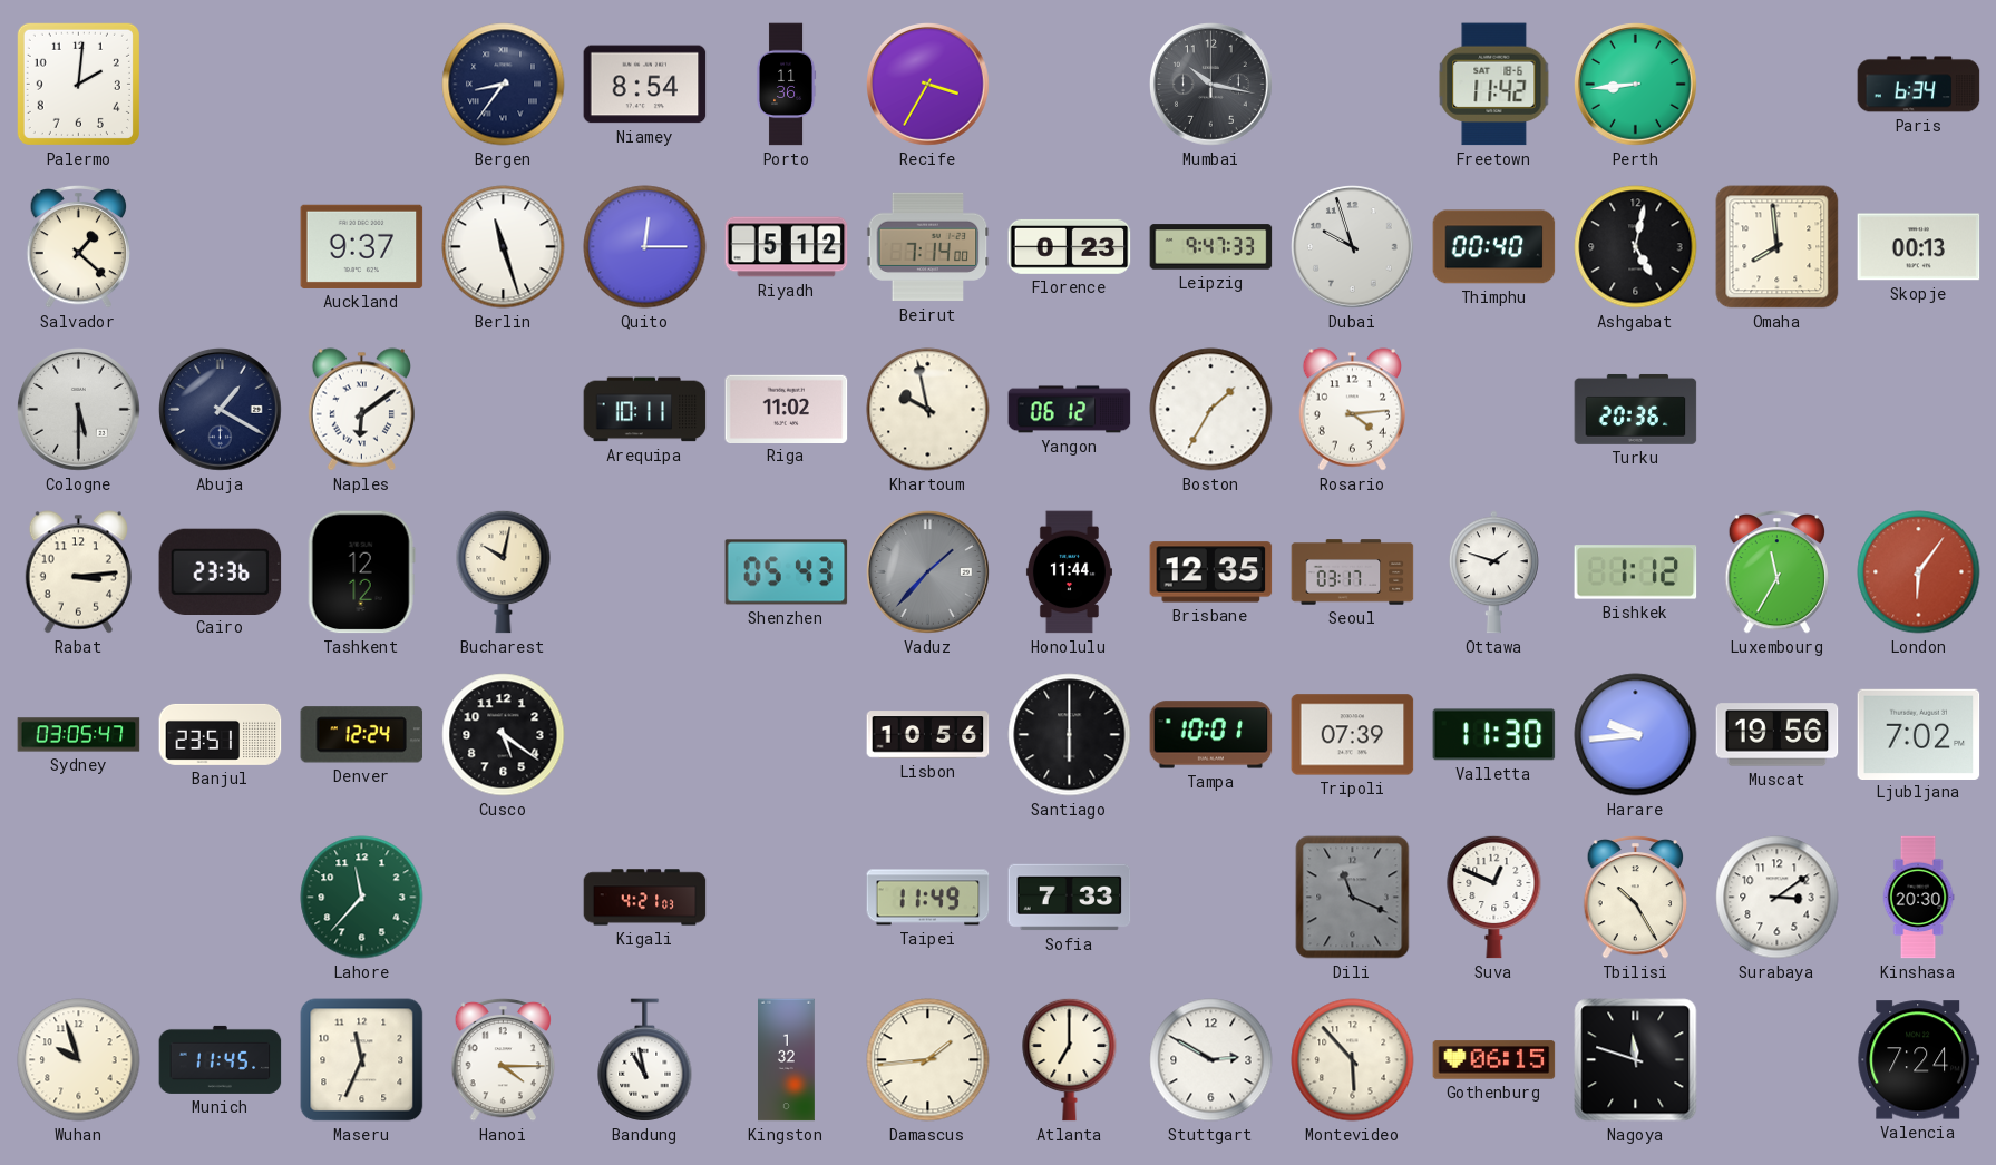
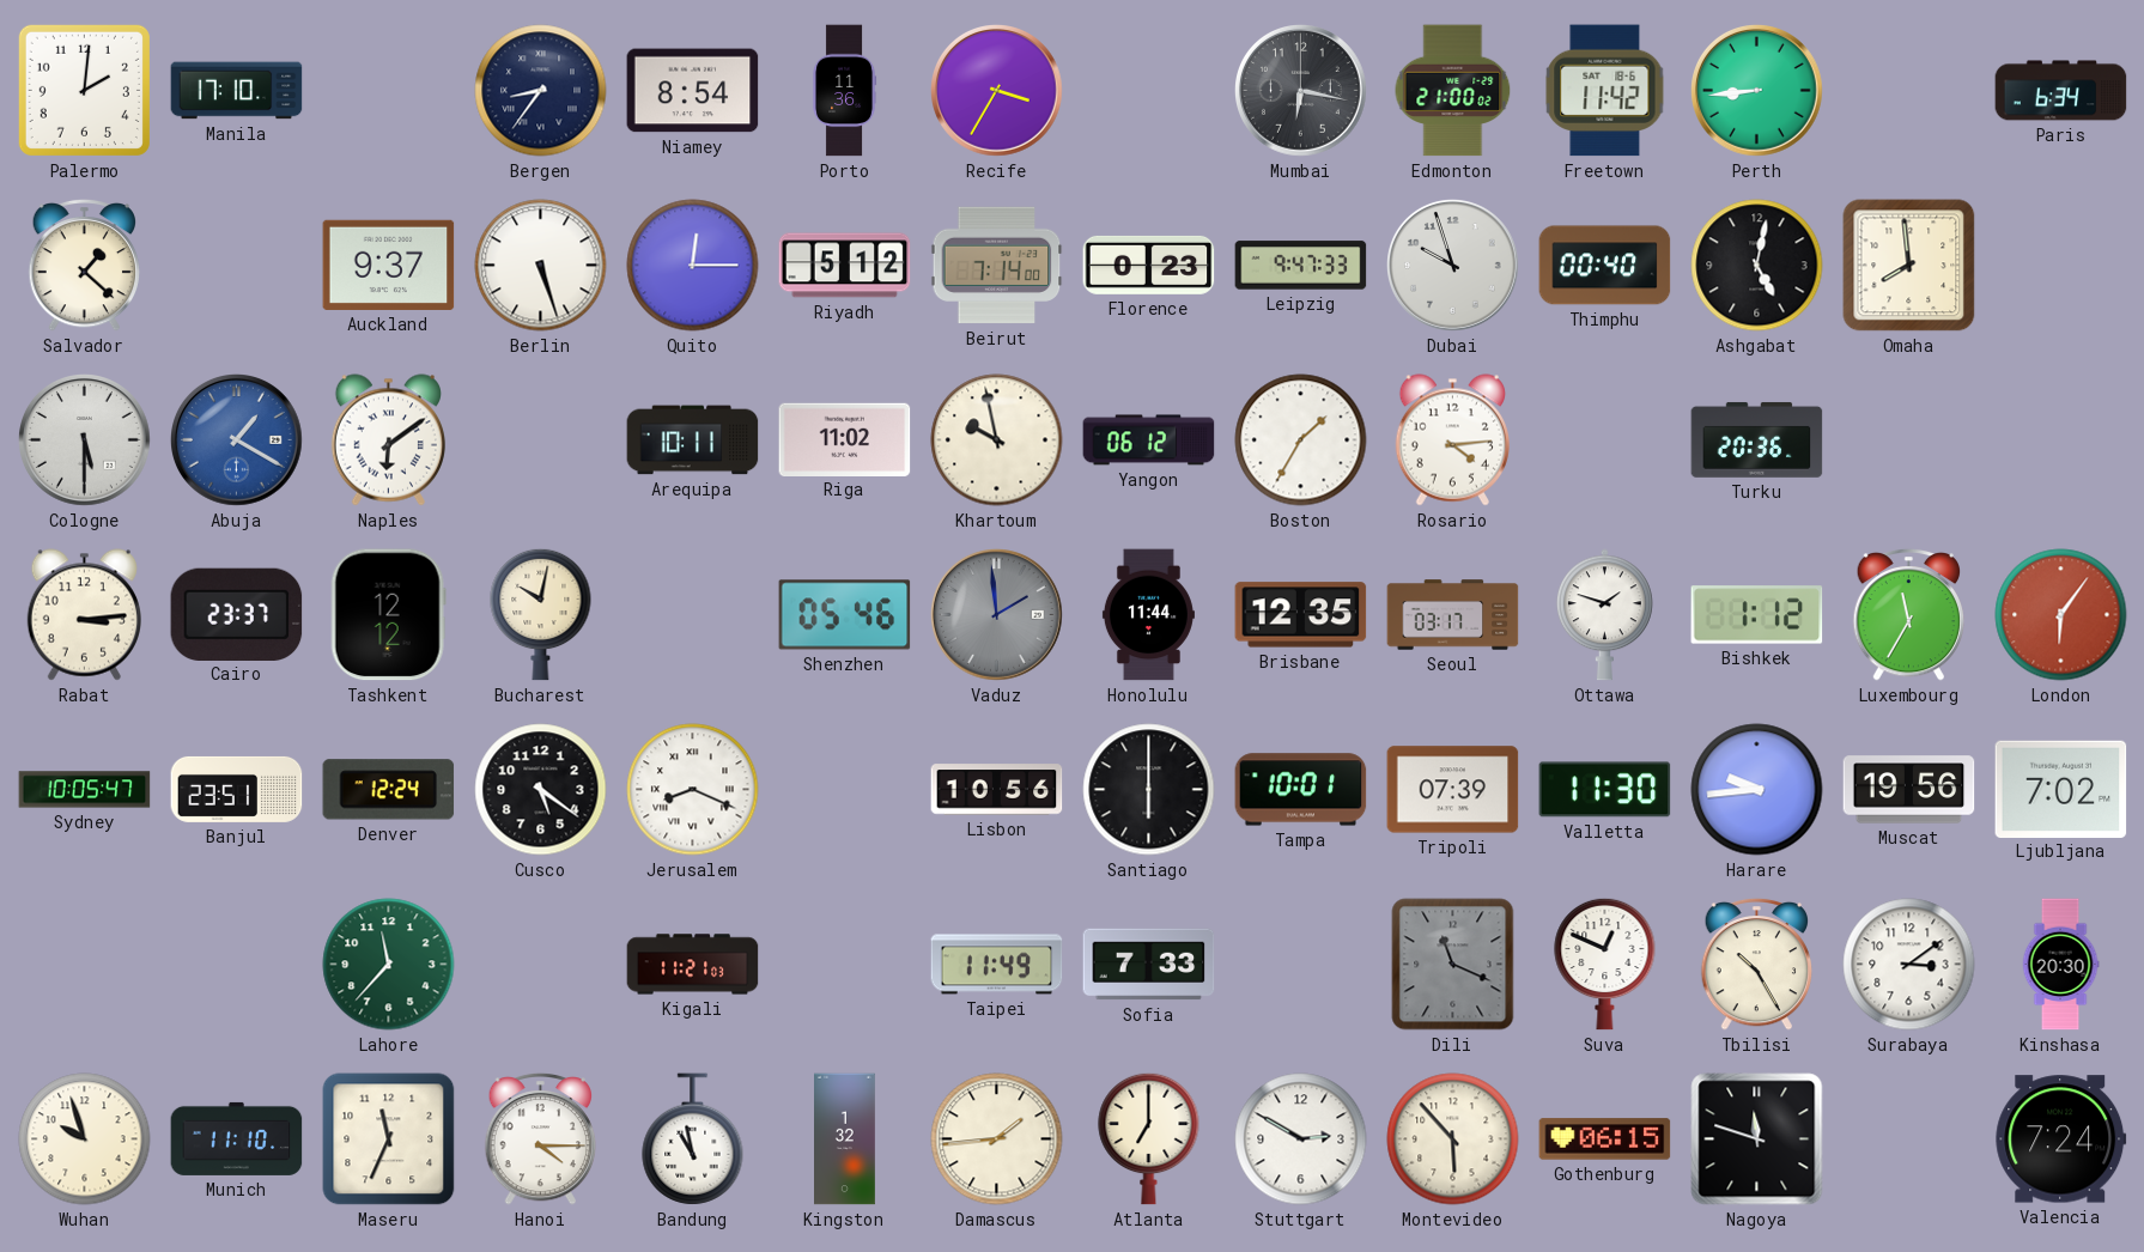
Manila: none -> 17:10
Mumbai: 10:17 -> 6:17
Edmonton: none -> 21:00
Berlin: 11:27 -> 5:27
Skopje: 00:13 -> none
Abuja dial: navy -> blue
Cairo: 23:36 -> 23:37
Shenzhen: 05:43 -> 05:46
Vaduz: 1:37 -> 1:59
Sydney: 03:05 -> 10:05
Jerusalem: none -> 8:19
Kigali: 4:21 -> 11:21
Munich: 11:45 -> 11:10
